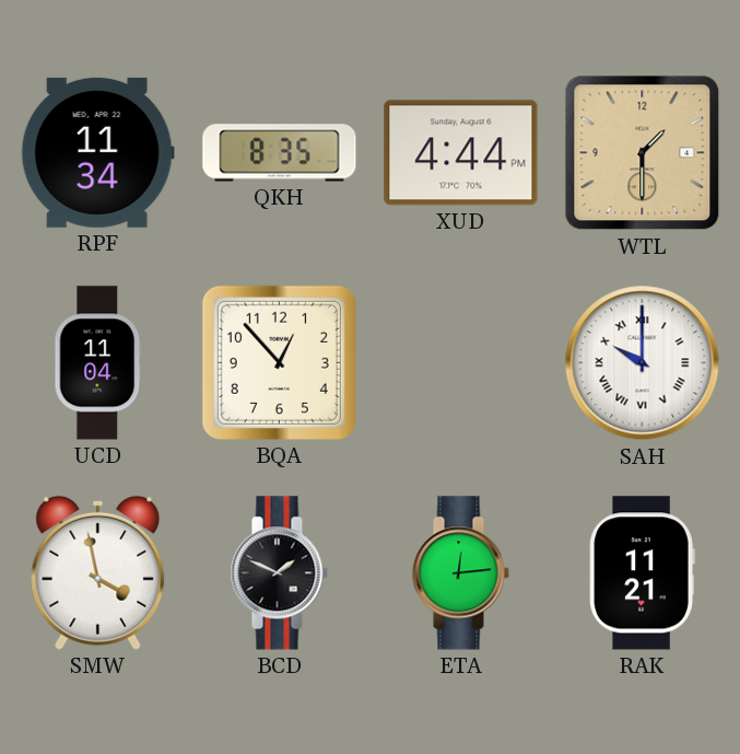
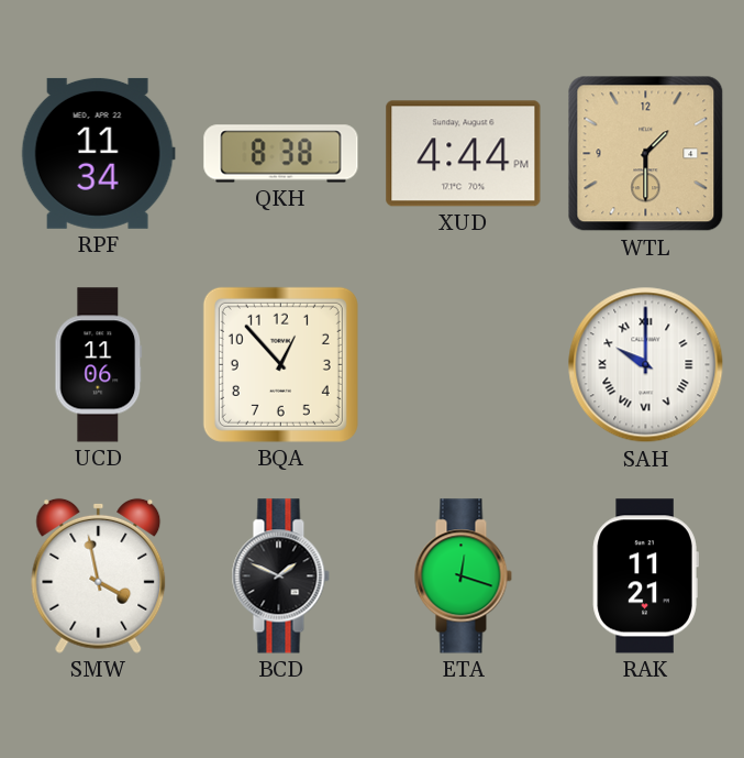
QKH: 8:35 -> 8:38
UCD: 11:04 -> 11:06
ETA: 12:14 -> 12:18
